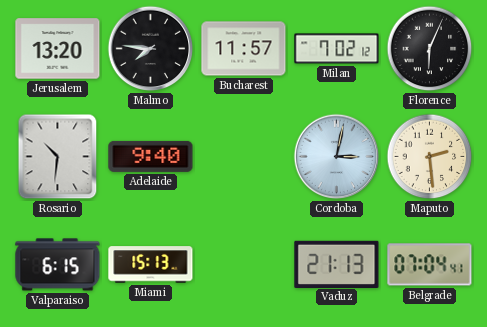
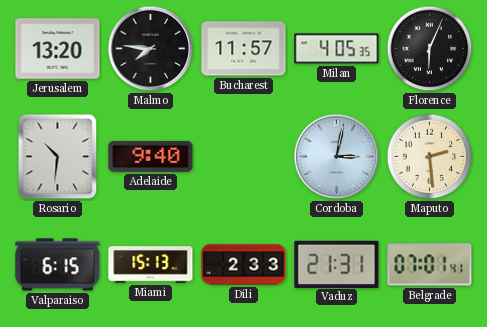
Milan: 7:02 -> 4:05
Dili: none -> 2:33
Vaduz: 21:13 -> 21:31
Belgrade: 07:04 -> 07:01
